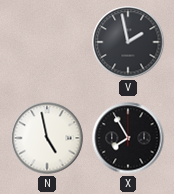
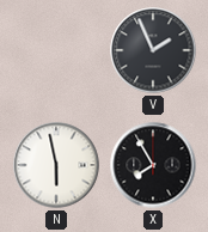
V: 1:58 -> 1:56
N: 4:58 -> 5:58
